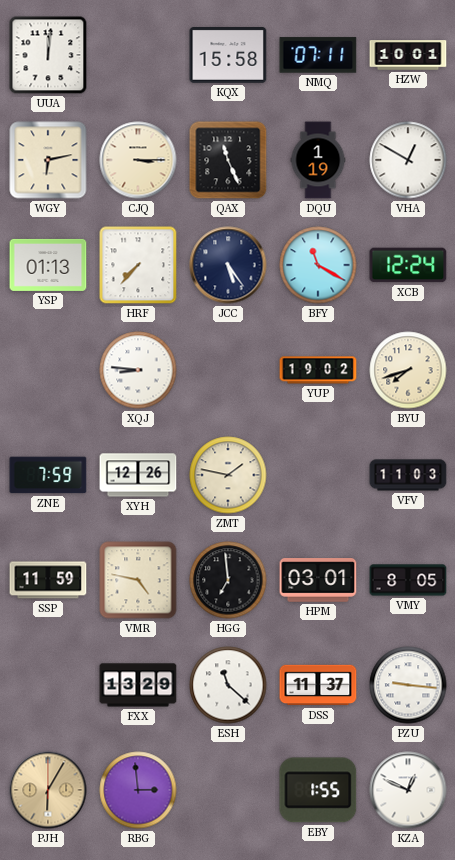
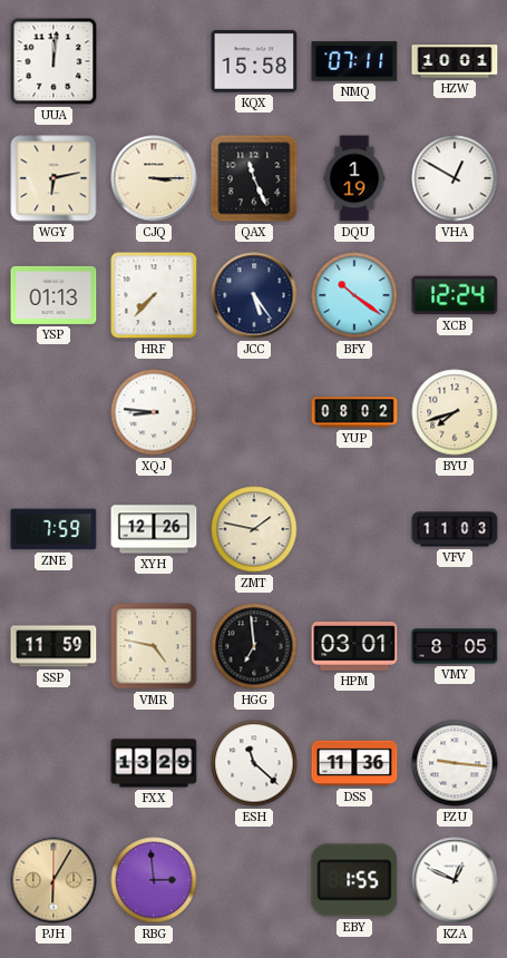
BFY: 11:20 -> 10:21
YUP: 19:02 -> 08:02
DSS: 11:37 -> 11:36
